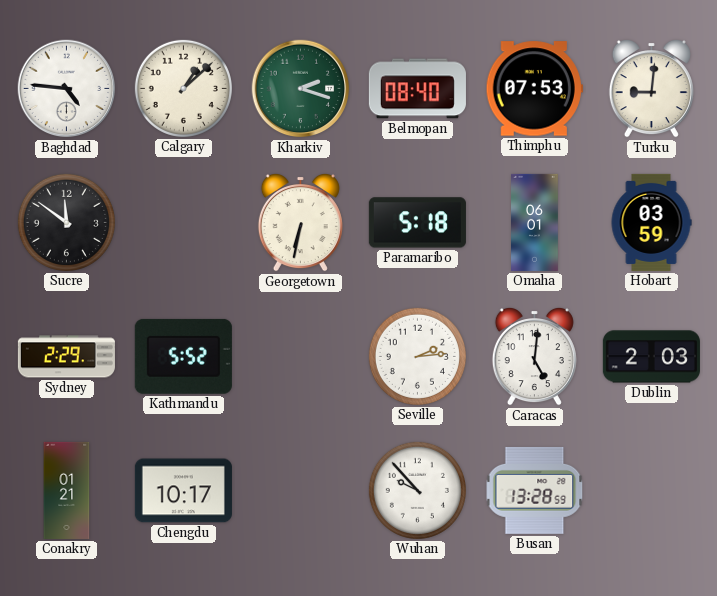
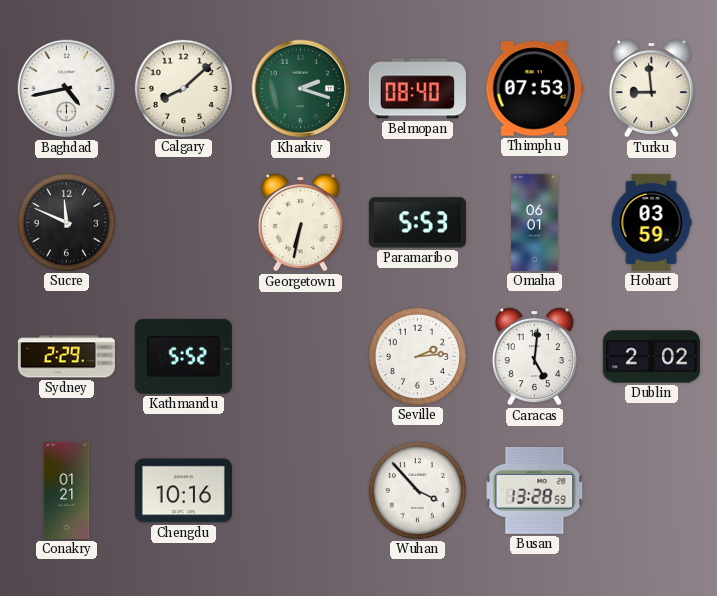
Baghdad: 4:46 -> 4:43
Calgary: 1:08 -> 8:08
Turku: 9:01 -> 8:59
Sucre: 11:51 -> 11:49
Paramaribo: 5:18 -> 5:53
Dublin: 2:03 -> 2:02
Chengdu: 10:17 -> 10:16
Wuhan: 9:53 -> 3:53
